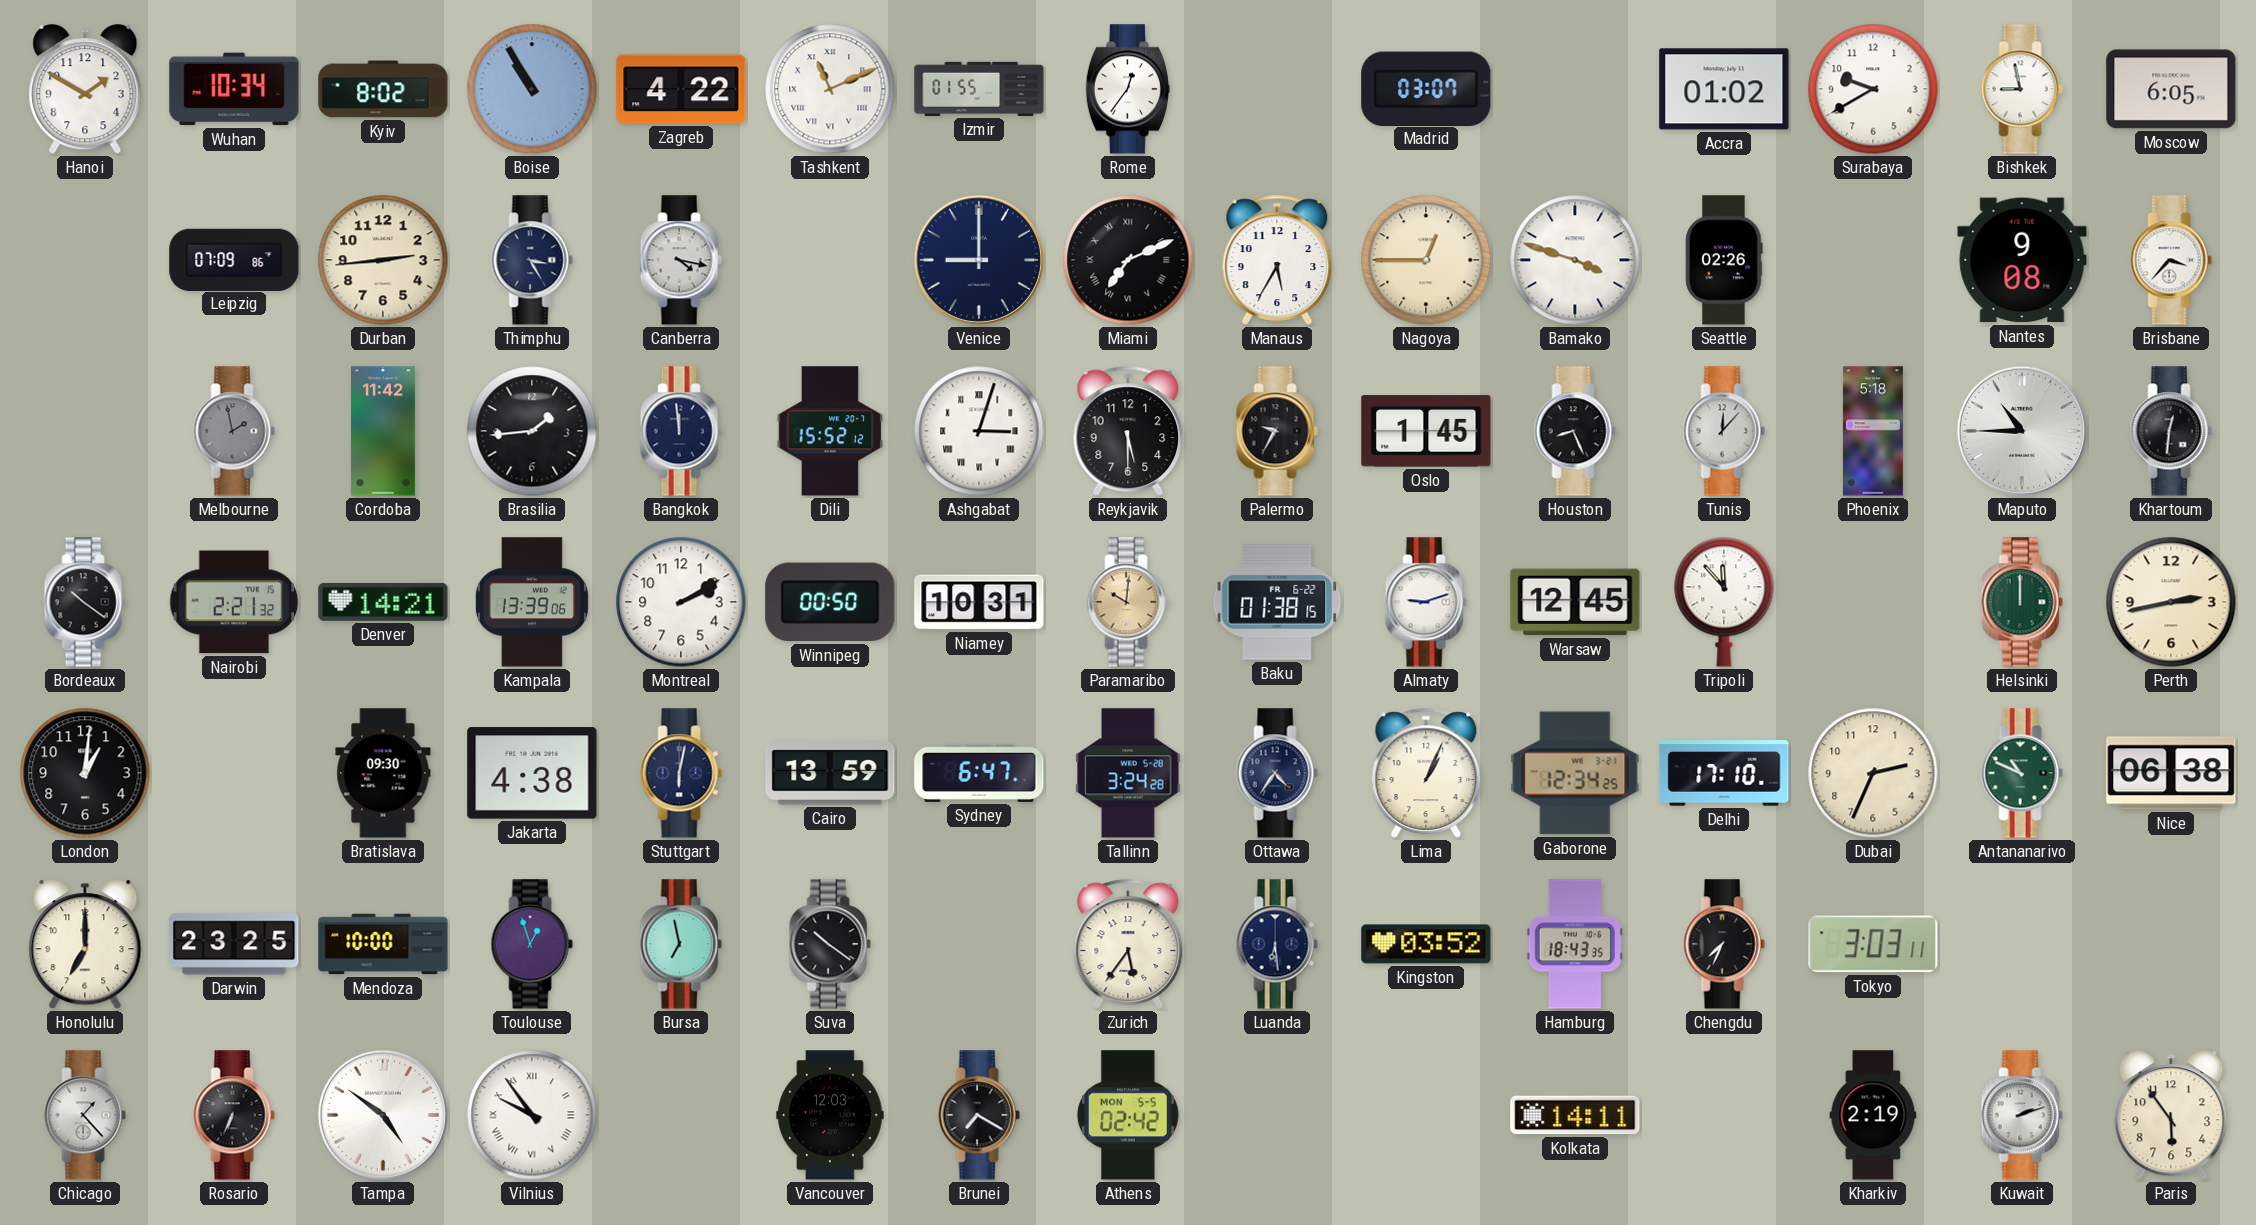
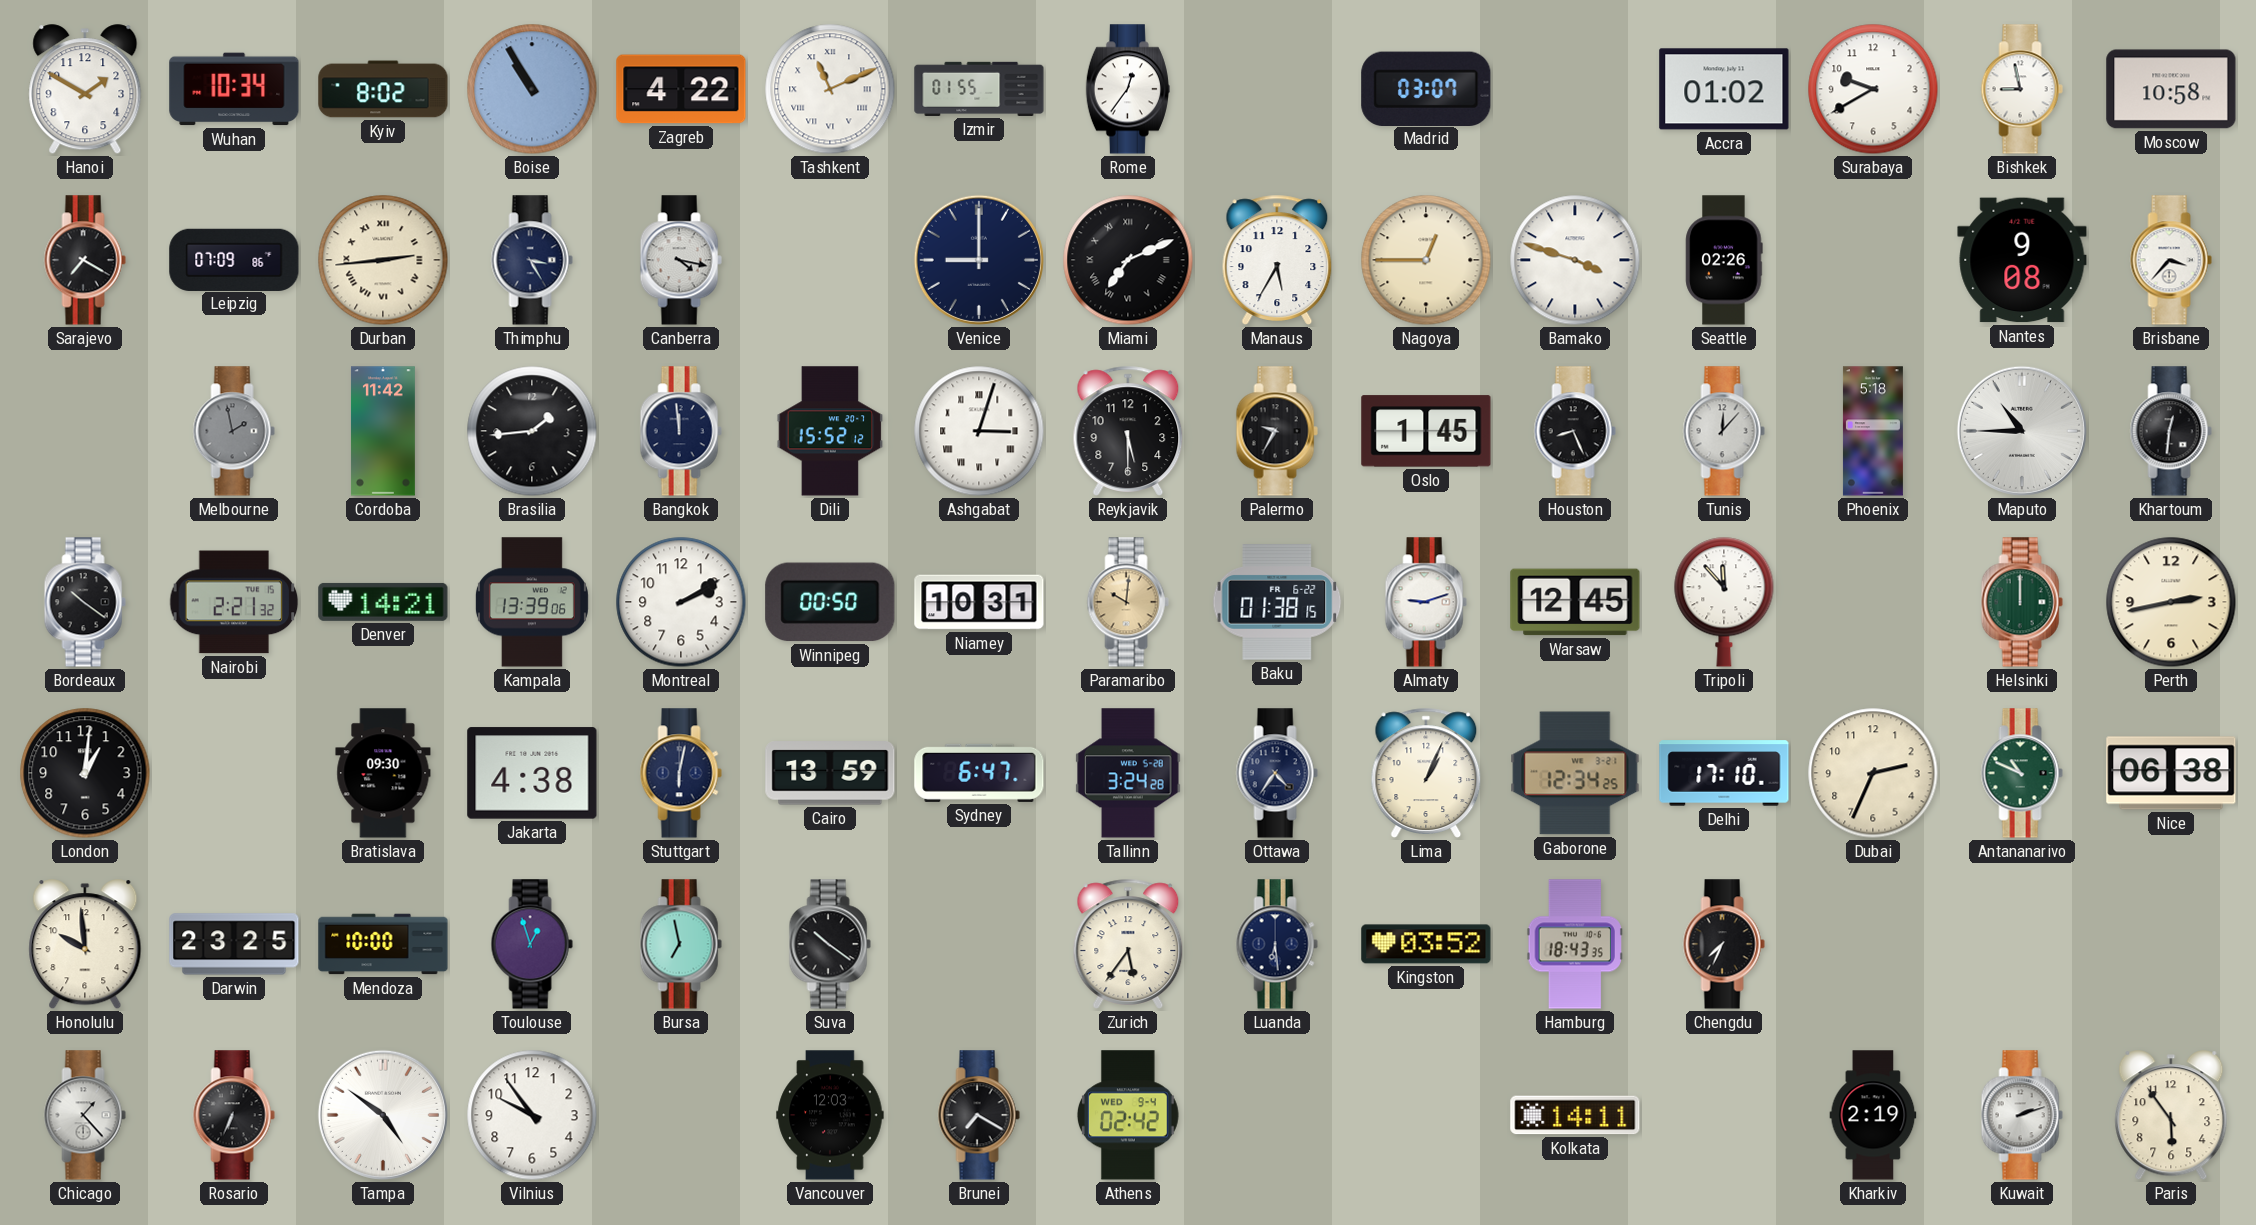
Moscow: 6:05 -> 10:58
Sarajevo: none -> 7:20
Durban numerals: Arabic -> Roman
Honolulu: 7:00 -> 9:59
Tokyo: 3:03 -> none
Vilnius numerals: Roman -> Arabic
Athens date: MON 5-5 -> WED 9-4
